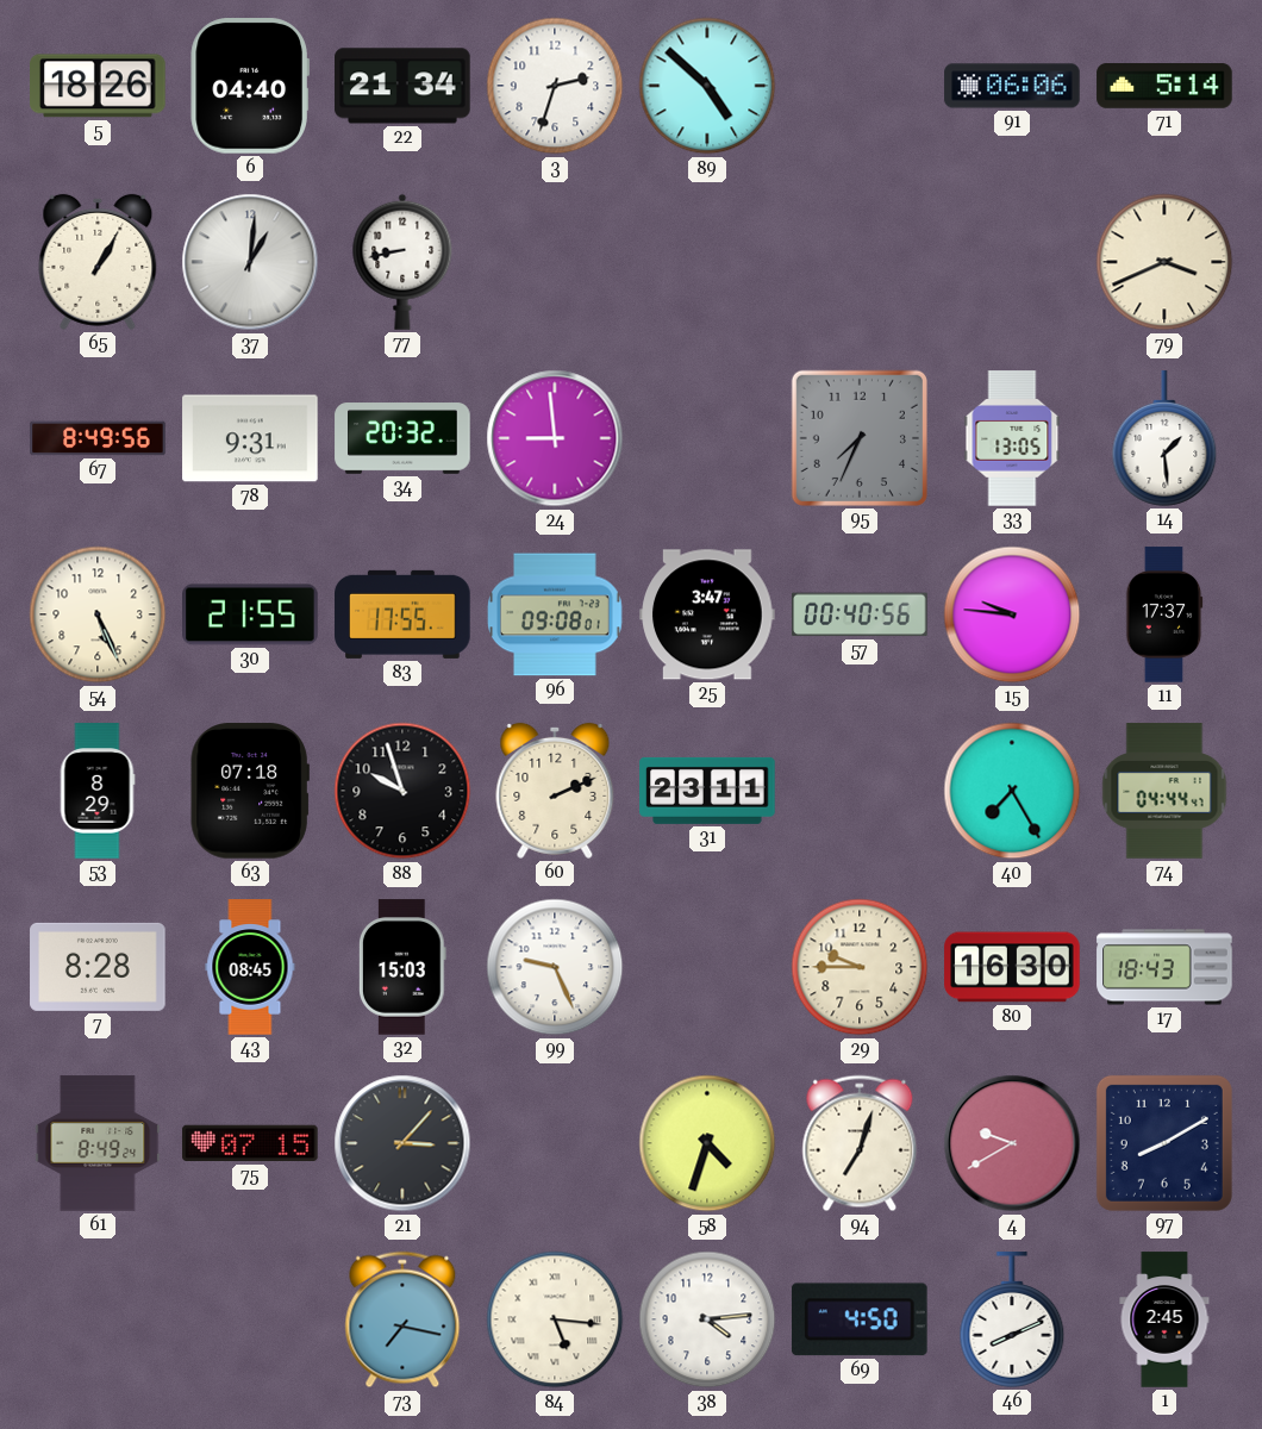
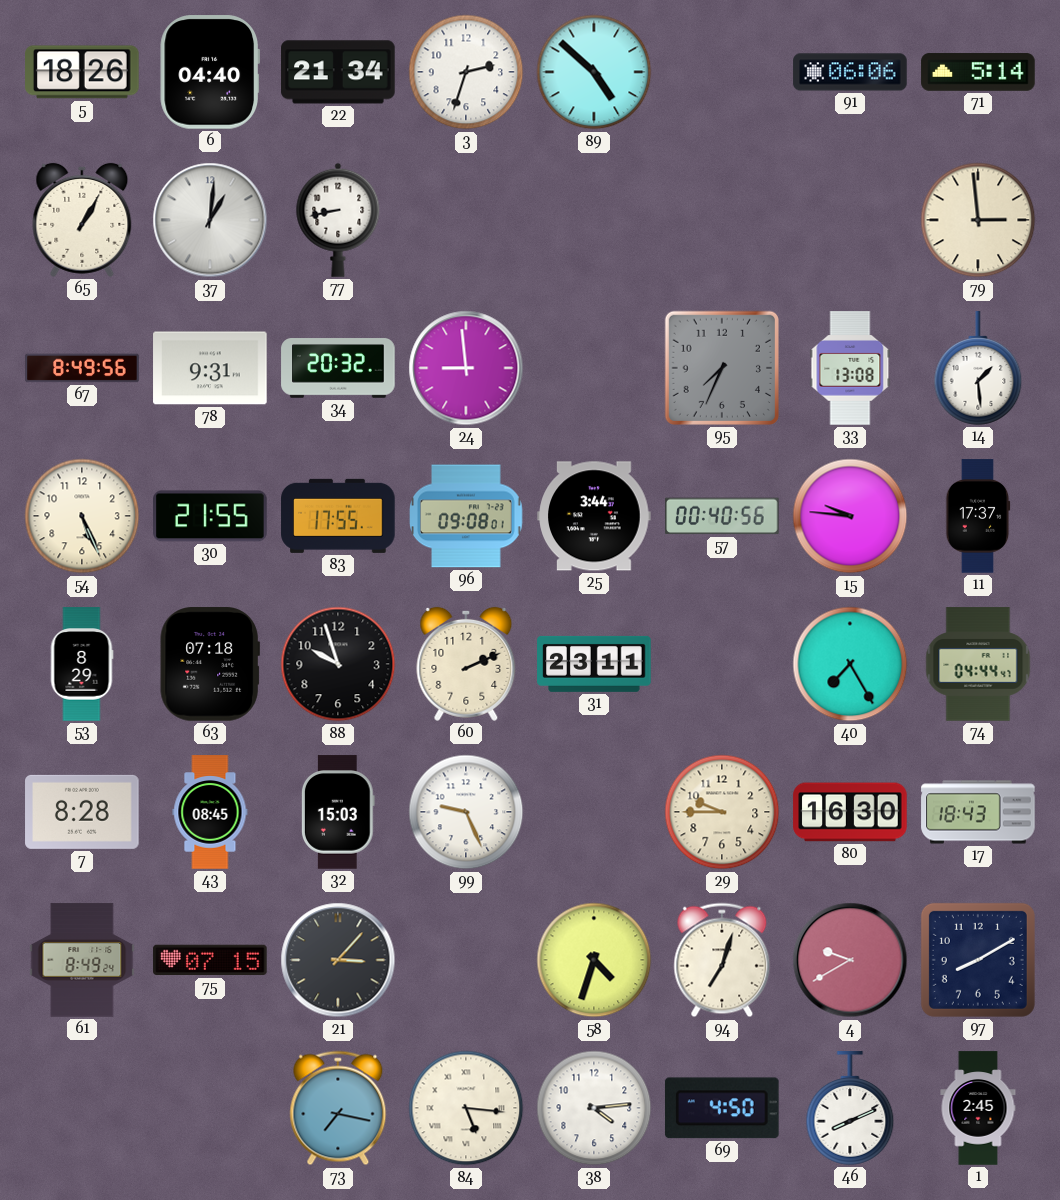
79: 3:41 -> 2:59
33: 13:05 -> 13:08
25: 3:47 -> 3:44
